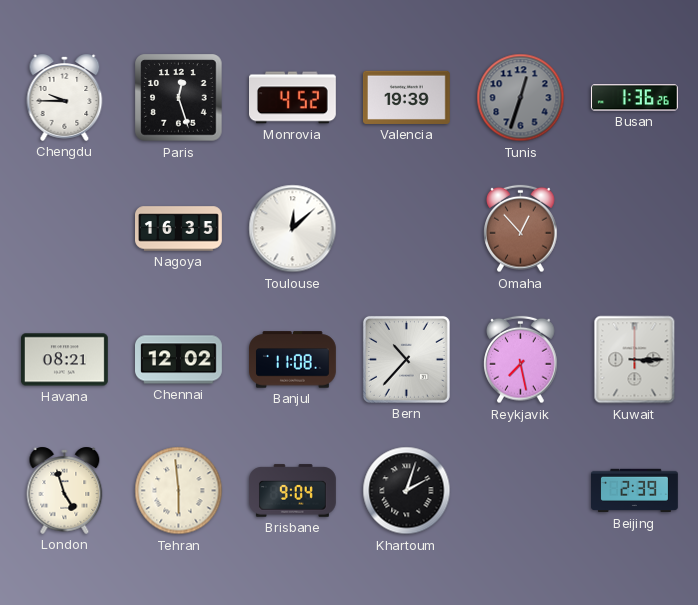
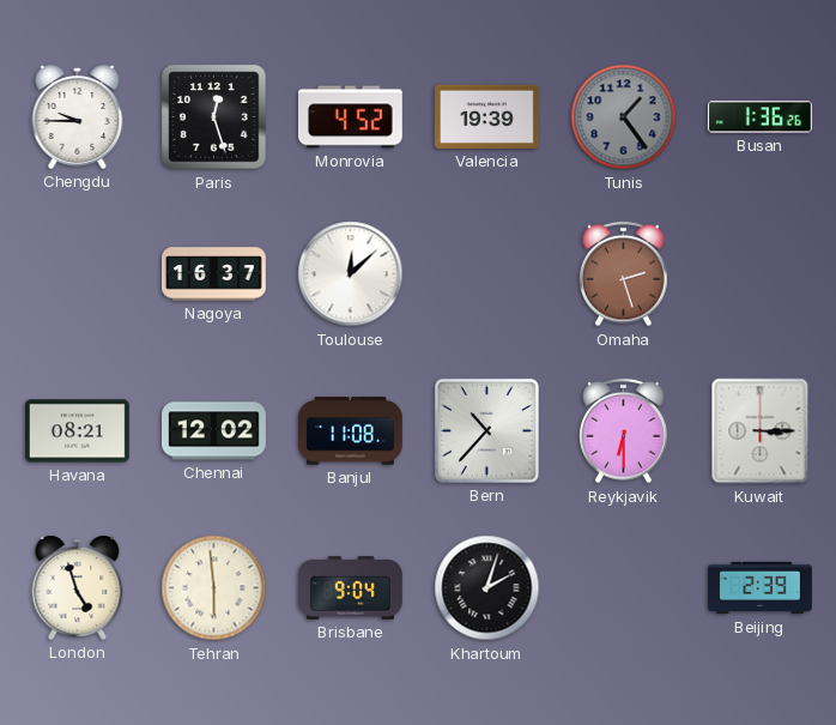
Tunis: 12:33 -> 1:24
Nagoya: 16:35 -> 16:37
Omaha: 12:53 -> 2:27
Reykjavik: 7:28 -> 6:30
